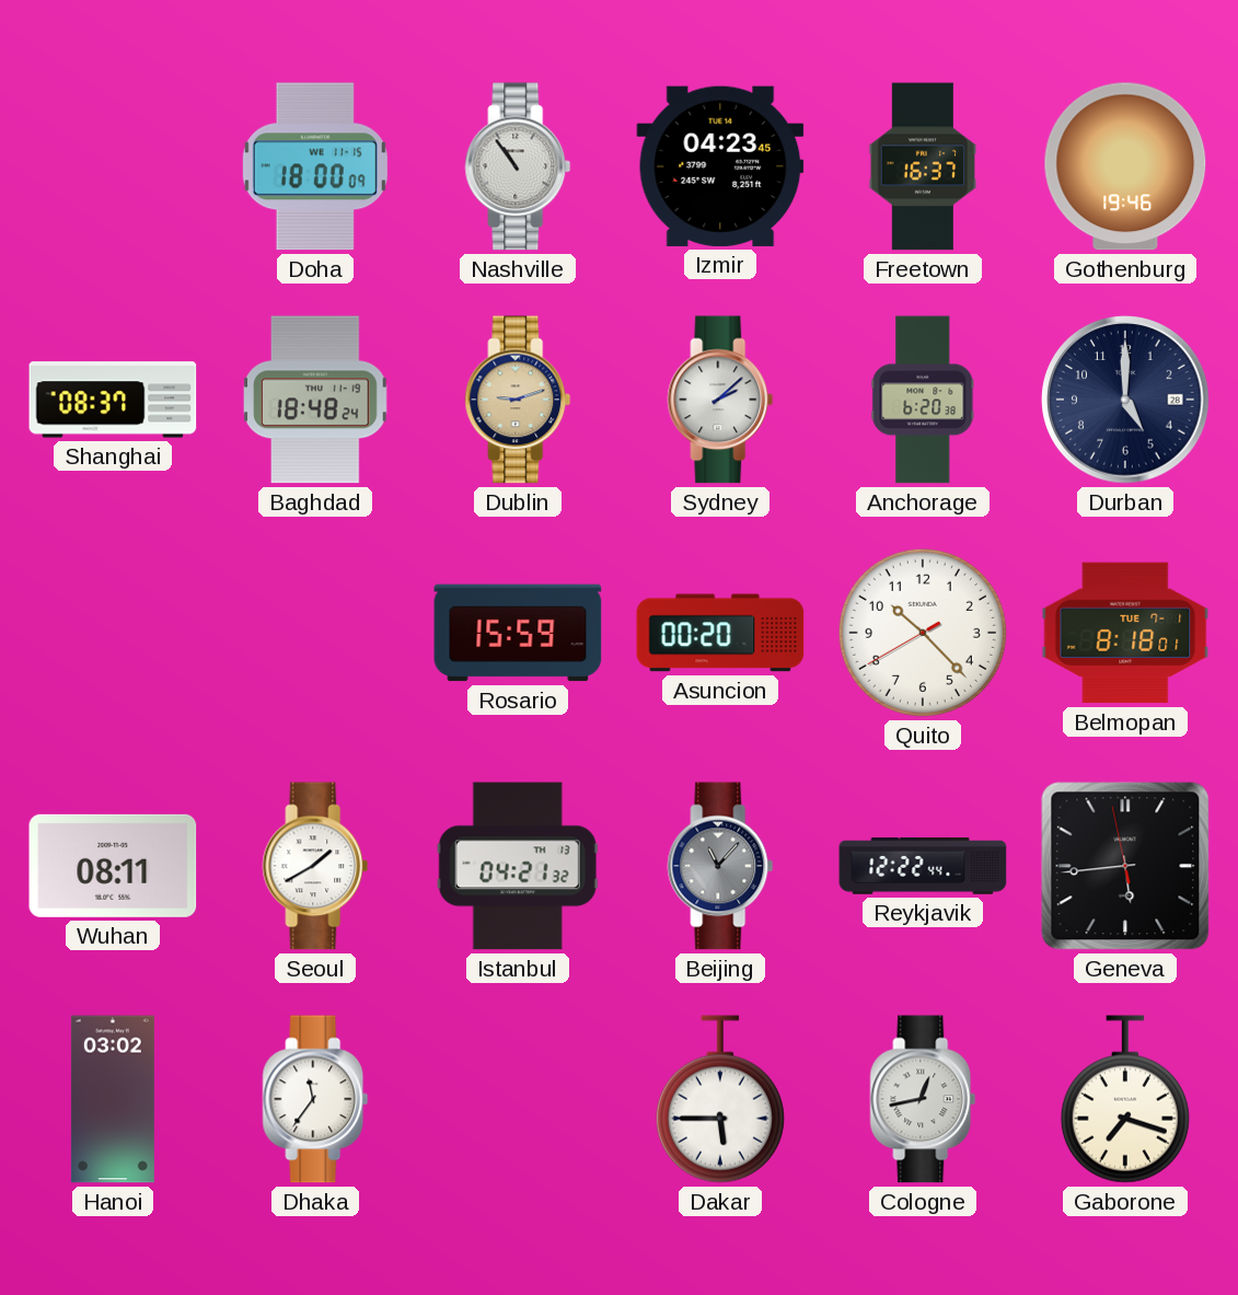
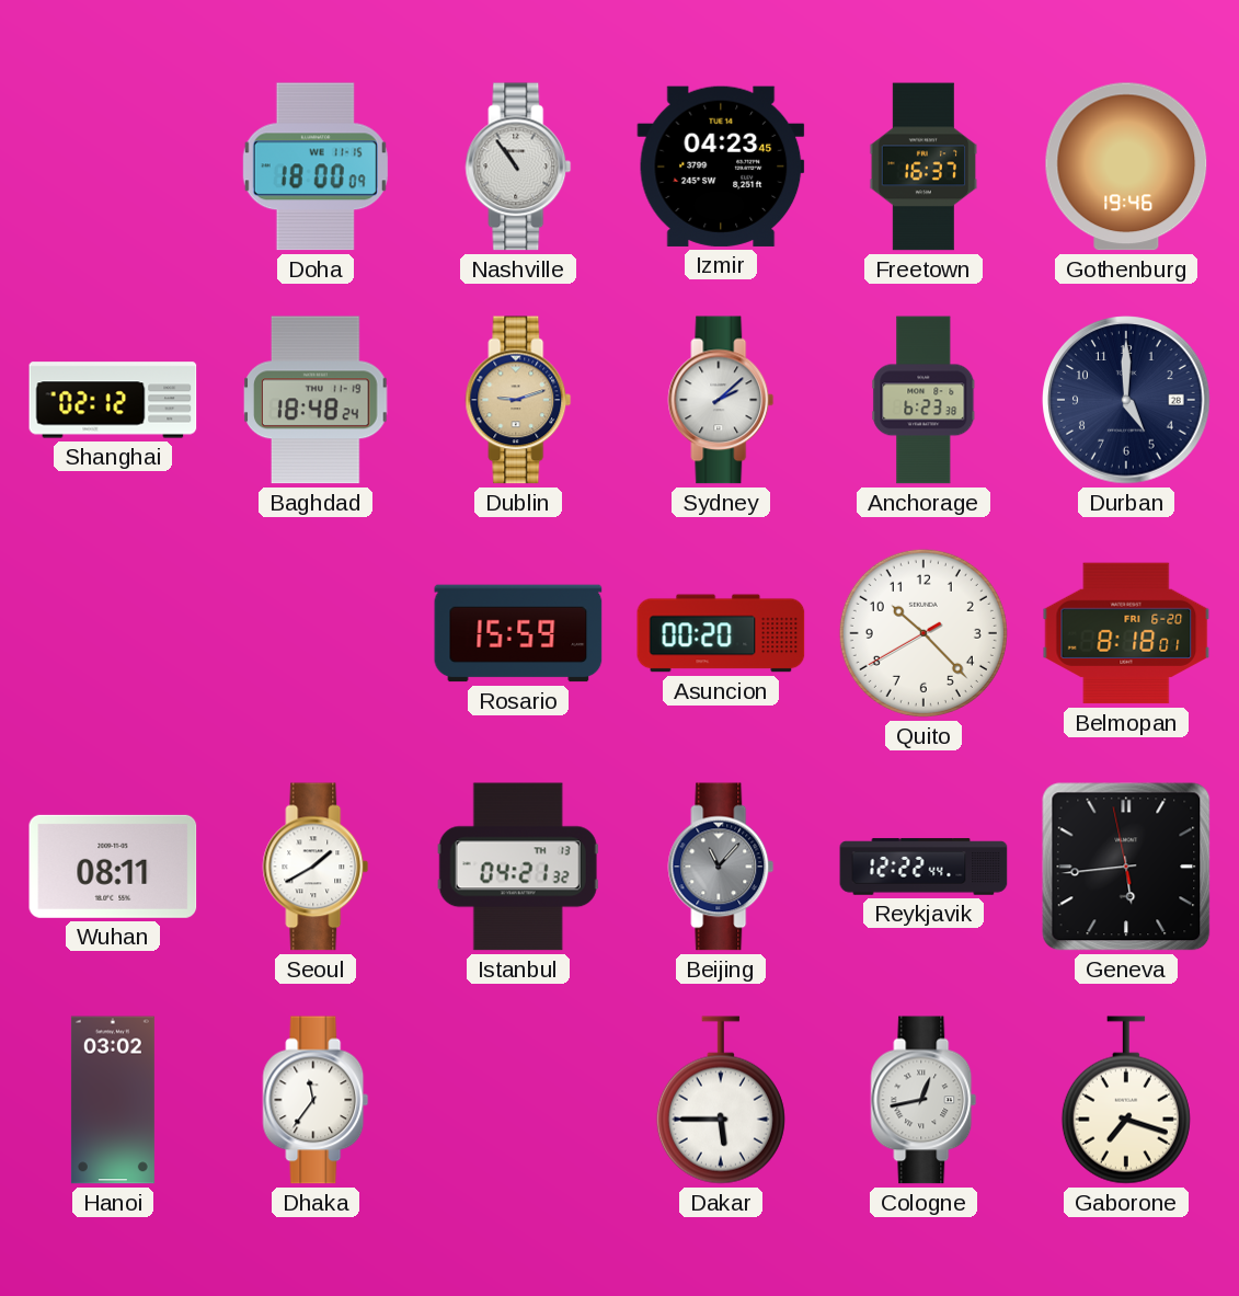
Shanghai: 08:37 -> 02:12
Anchorage: 6:20 -> 6:23
Belmopan date: TUE 7-1 -> FRI 6-20
